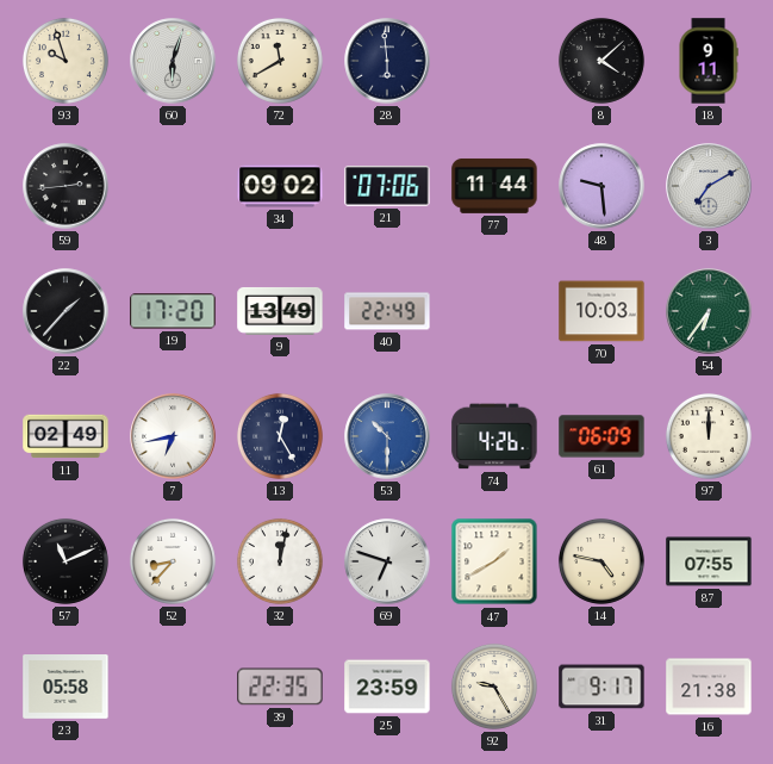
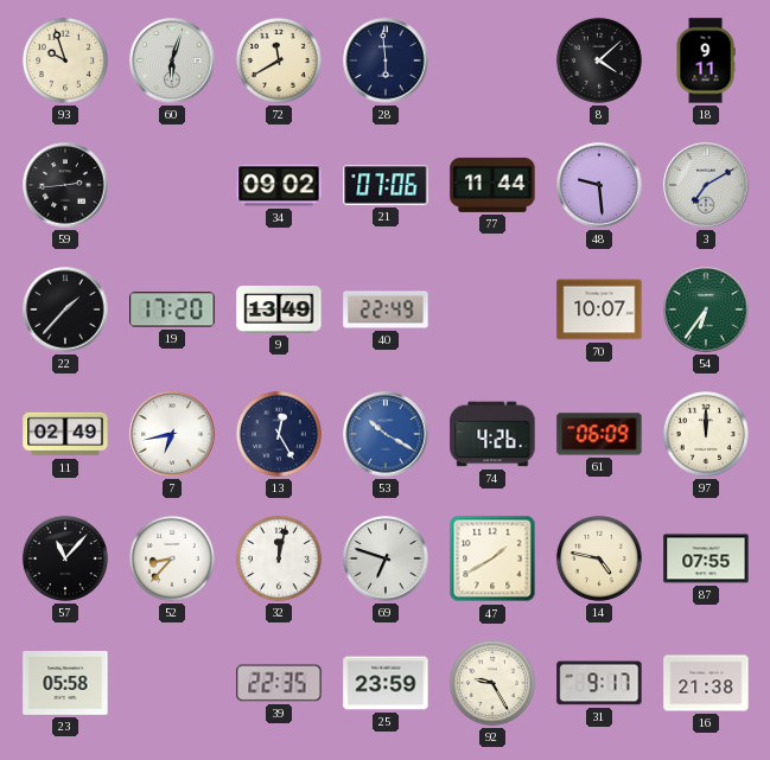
70: 10:03 -> 10:07
53: 10:30 -> 10:20
57: 11:11 -> 11:07
